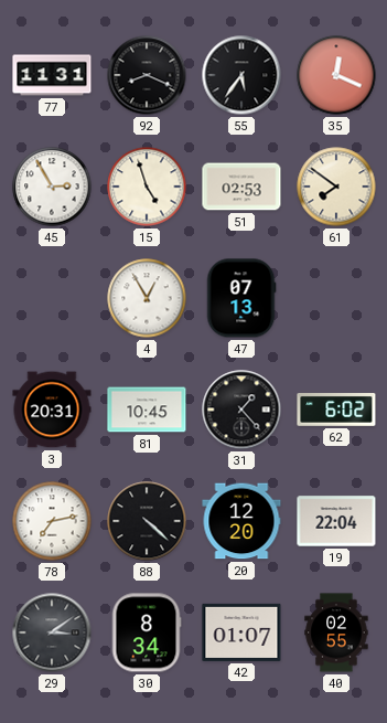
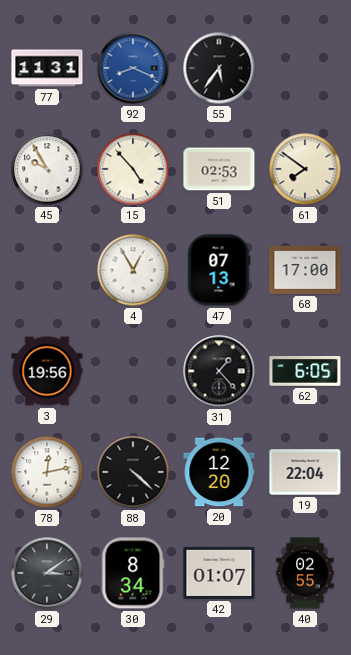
92 dial: black -> blue
35: 12:19 -> none
45: 2:55 -> 9:55
15: 4:57 -> 4:53
68: none -> 17:00
3: 20:31 -> 19:56
81: 10:45 -> none
62: 6:02 -> 6:05
78: 7:13 -> 12:13
